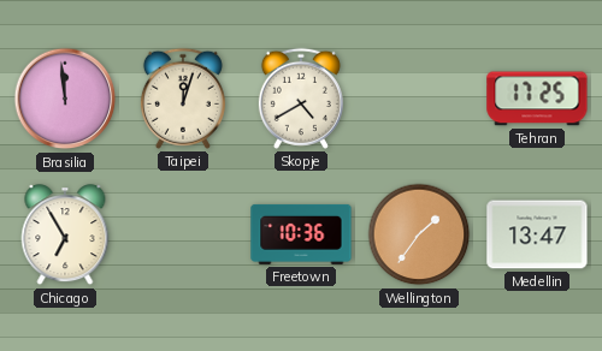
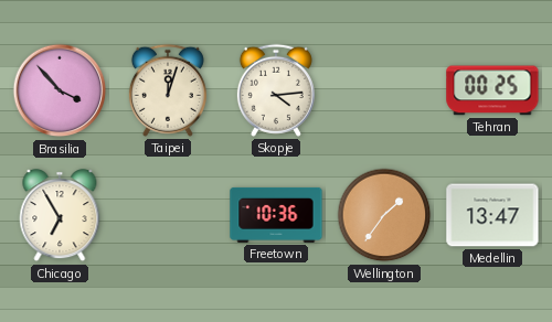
Brasilia: 11:59 -> 3:53
Skopje: 4:40 -> 4:14
Tehran: 17:25 -> 00:25
